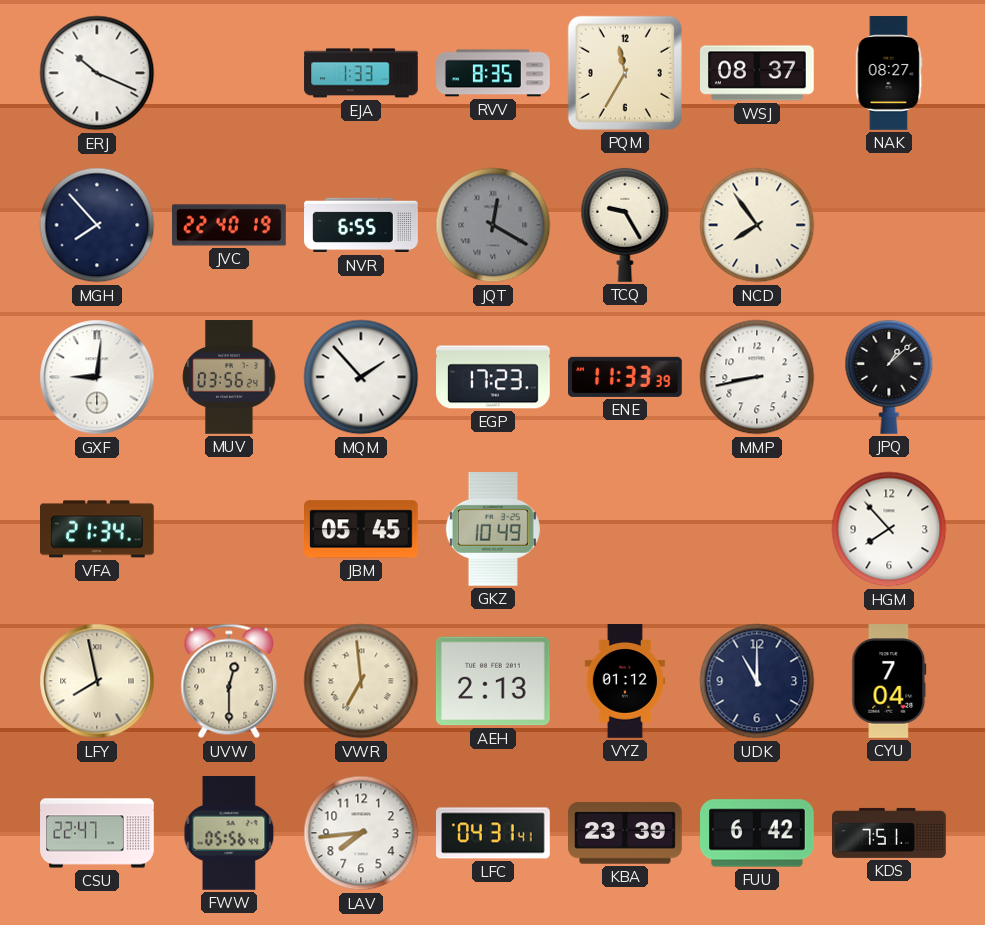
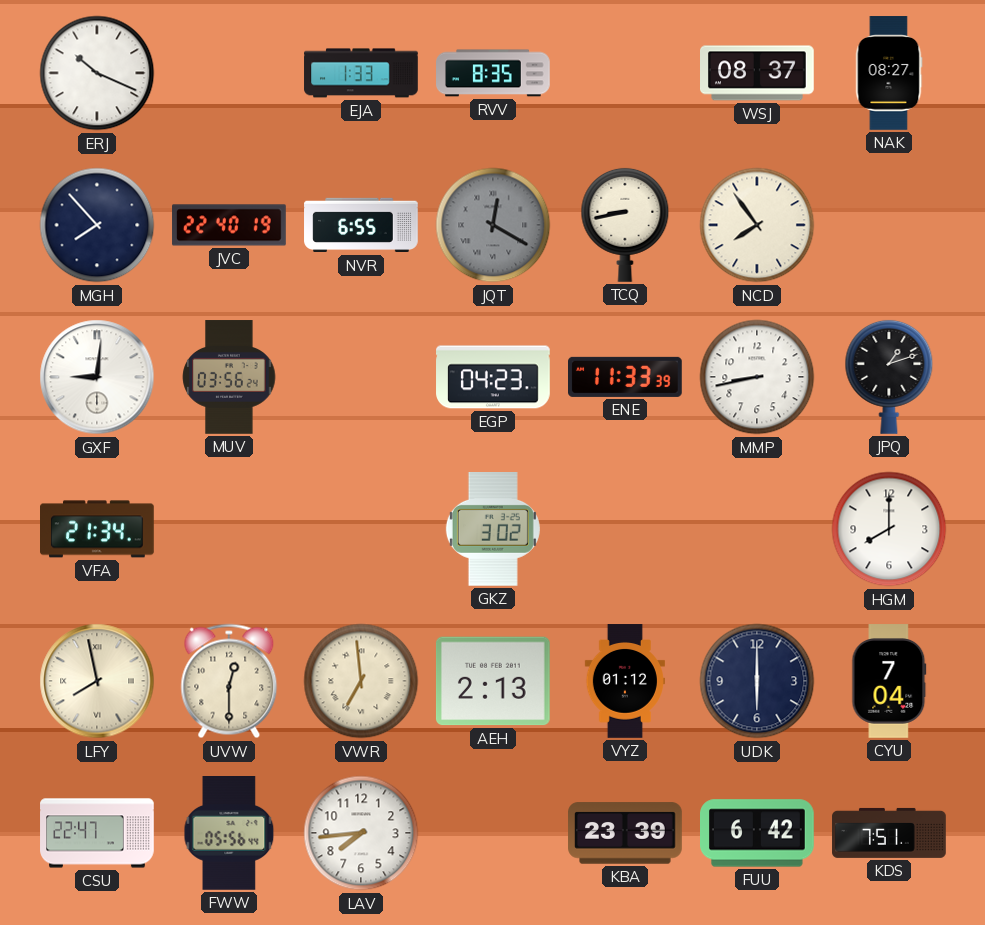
PQM: 11:35 -> none
TCQ: 9:25 -> 8:43
MQM: 1:53 -> none
EGP: 17:23 -> 04:23
JPQ: 1:08 -> 1:12
JBM: 05:45 -> none
GKZ: 10:49 -> 3:02
HGM: 7:53 -> 8:00
UDK: 11:00 -> 6:00
LFC: 04:31 -> none
